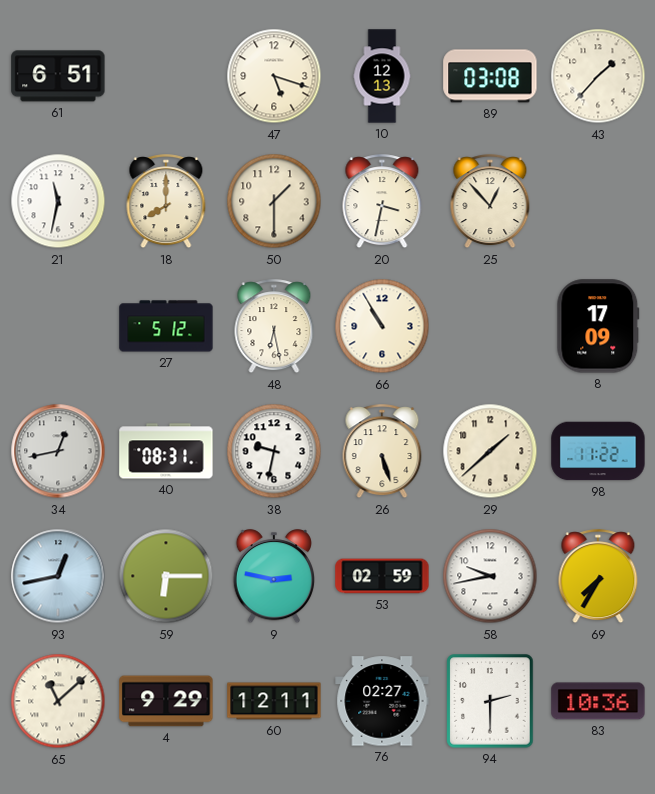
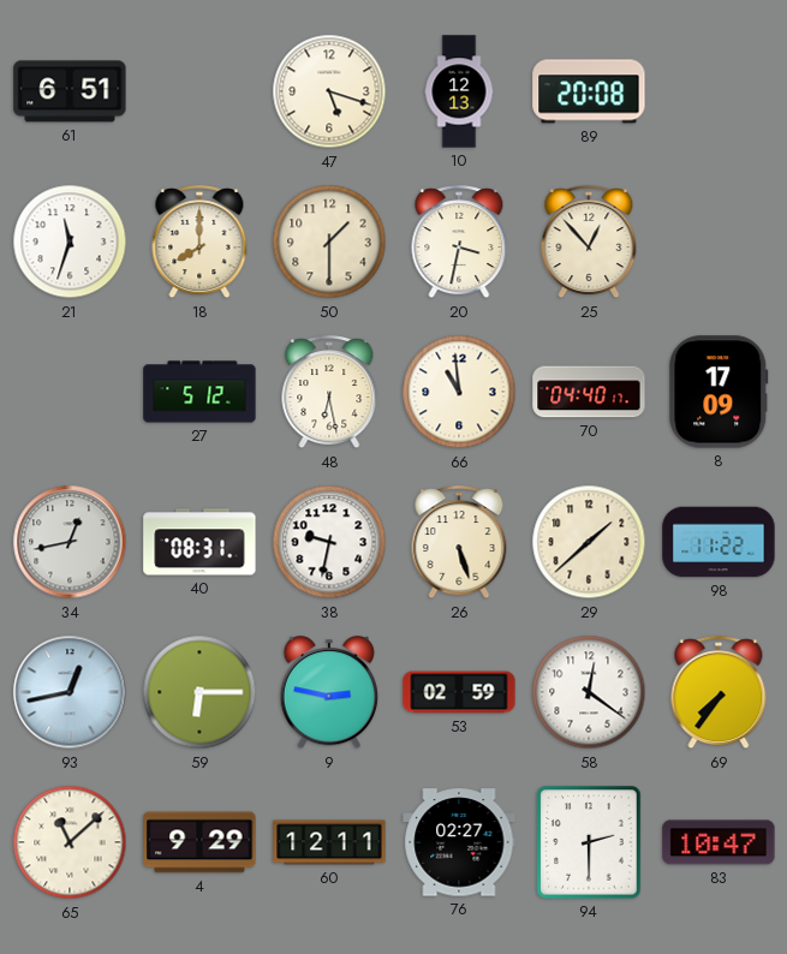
89: 03:08 -> 20:08
43: 1:37 -> none
21: 11:32 -> 11:33
66: 10:55 -> 10:59
70: none -> 04:40
58: 9:43 -> 12:21
69: 7:35 -> 7:36
83: 10:36 -> 10:47
